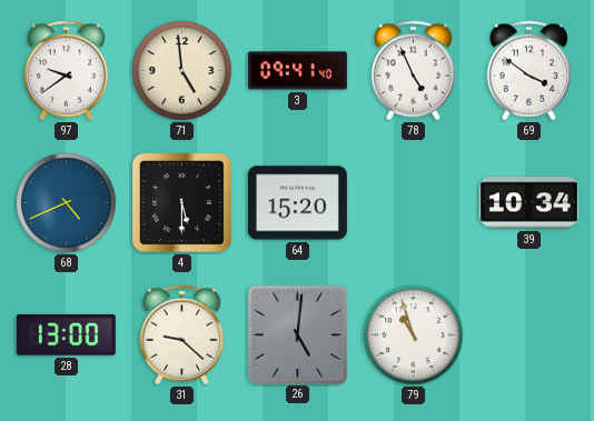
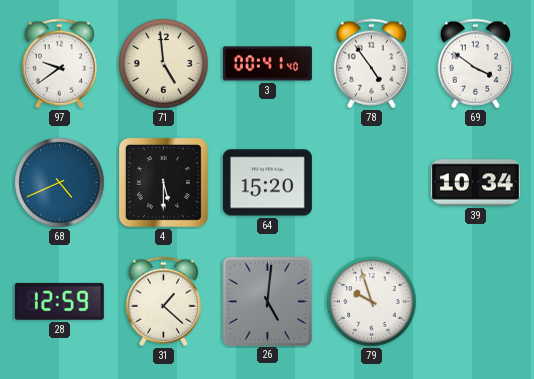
3: 09:41 -> 00:41
78: 4:56 -> 4:54
28: 13:00 -> 12:59
31: 9:22 -> 1:22
79: 10:57 -> 9:57
